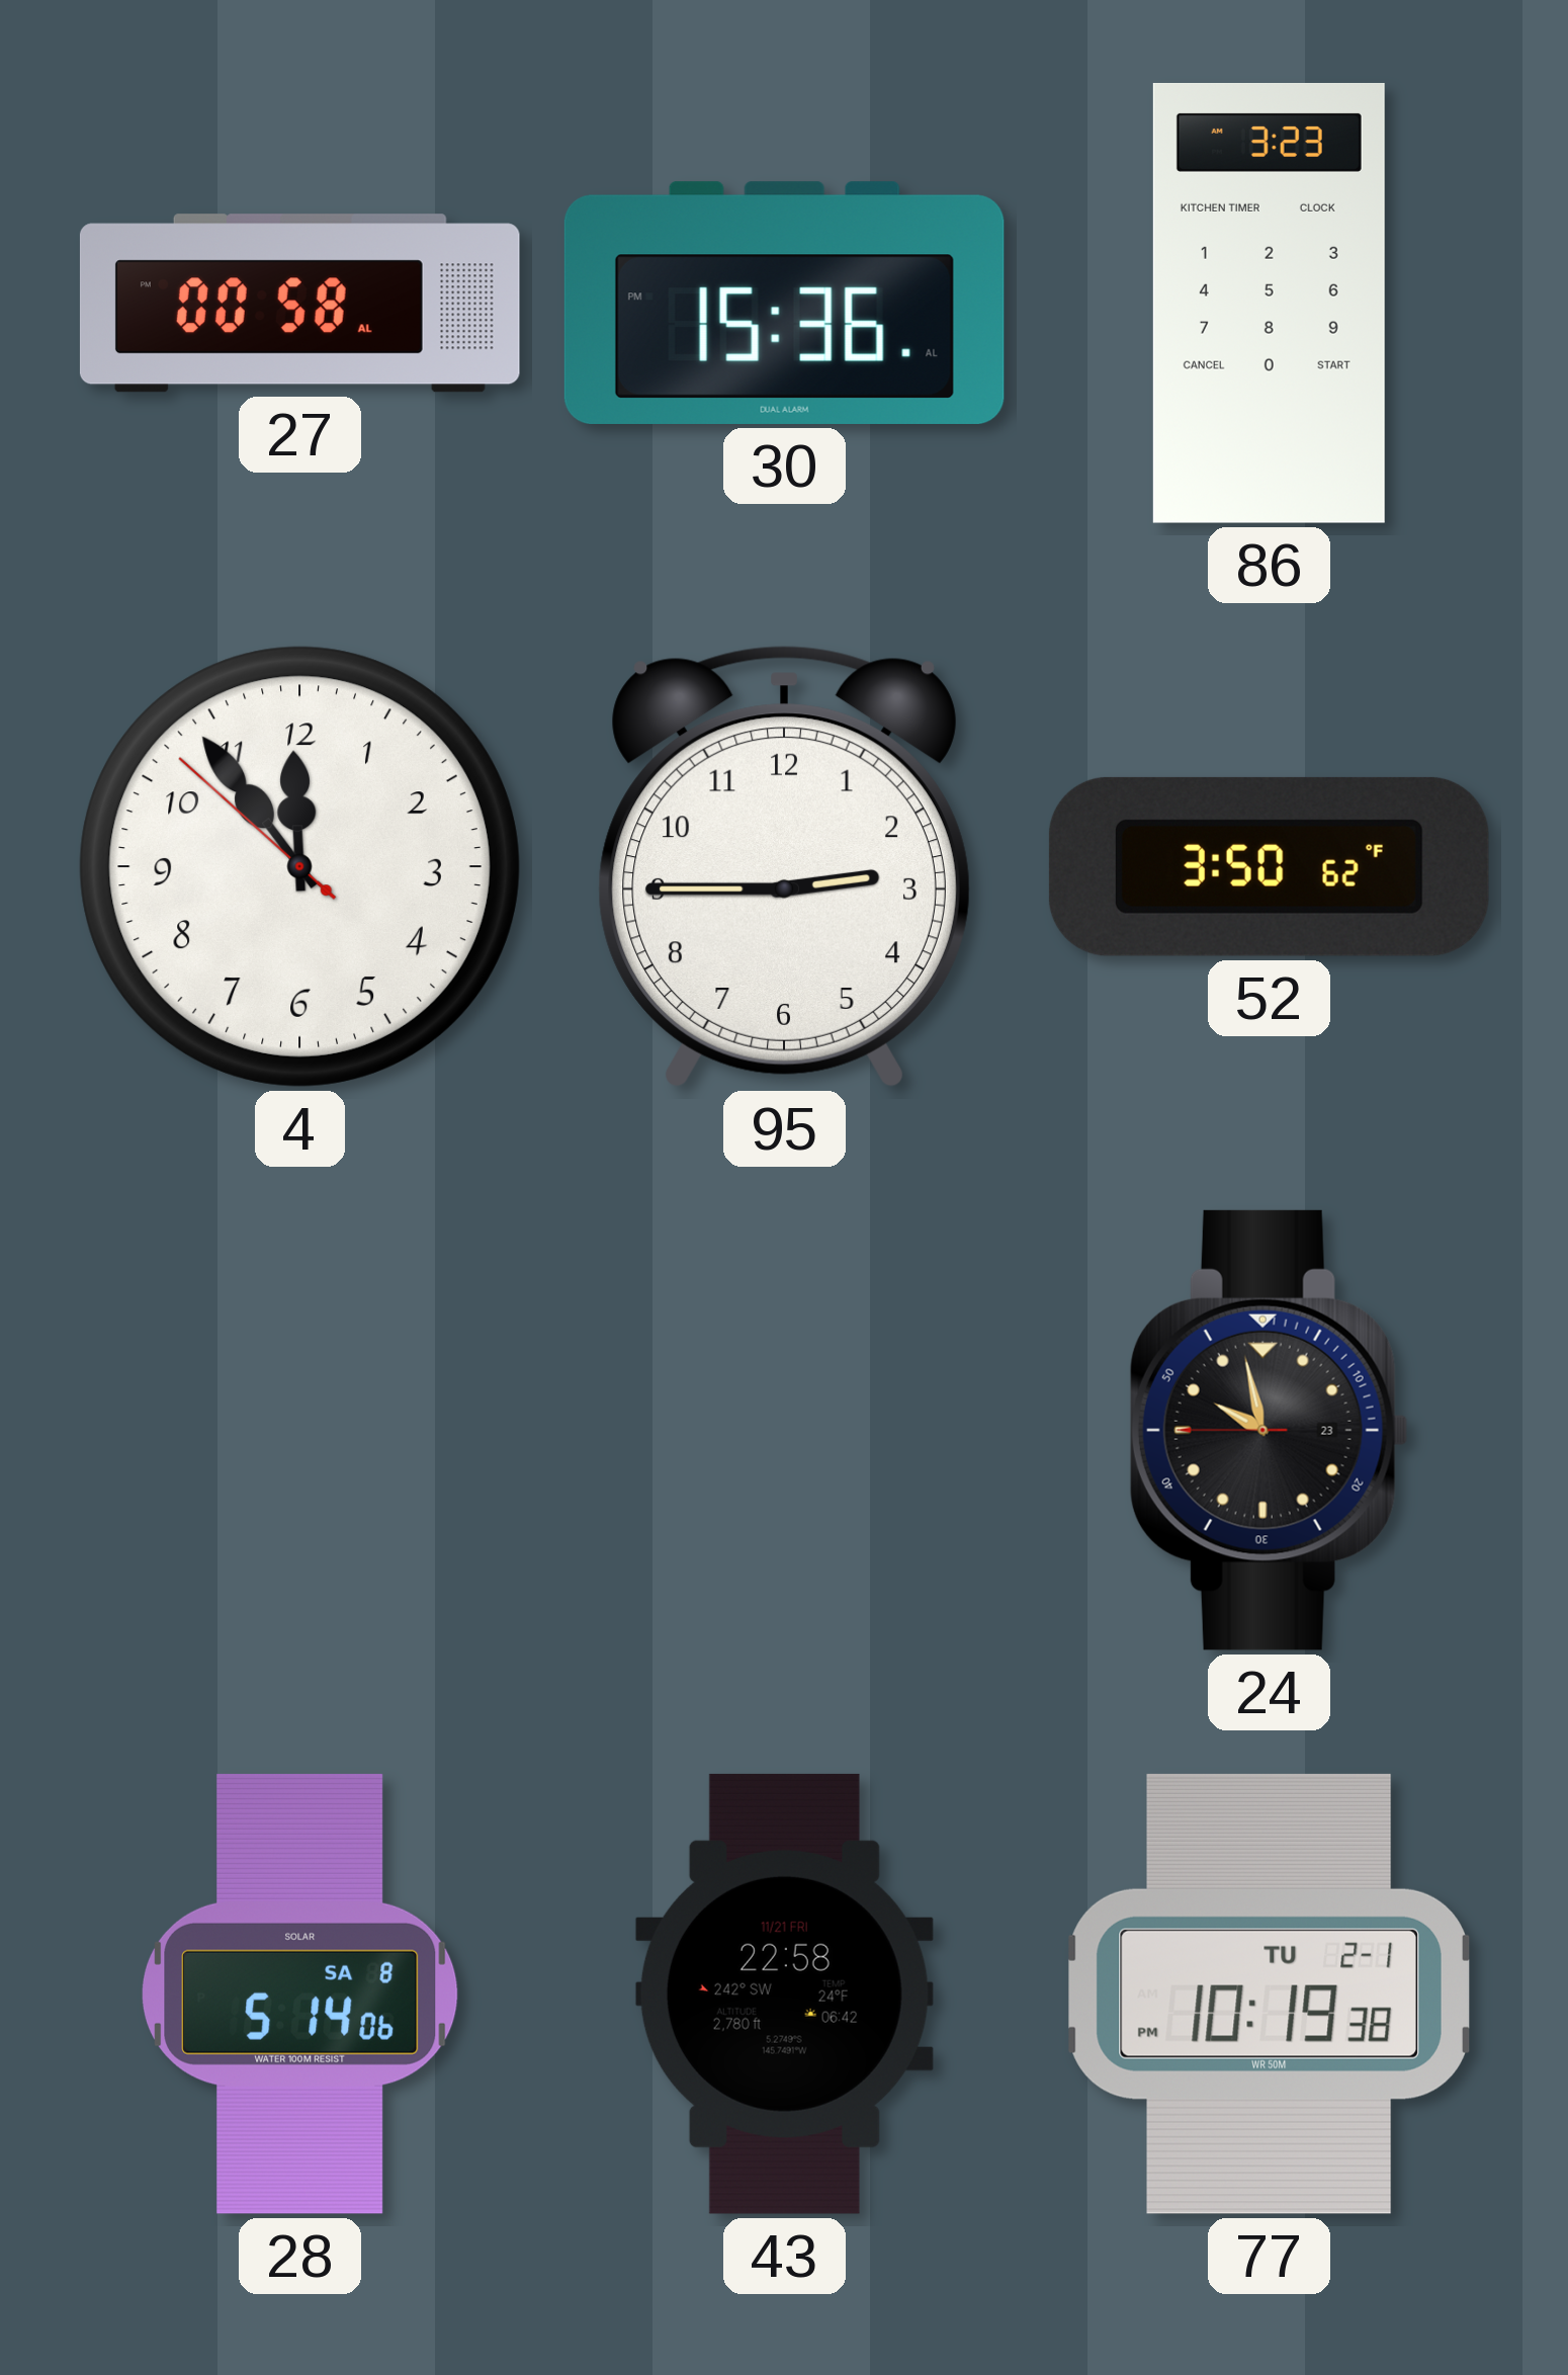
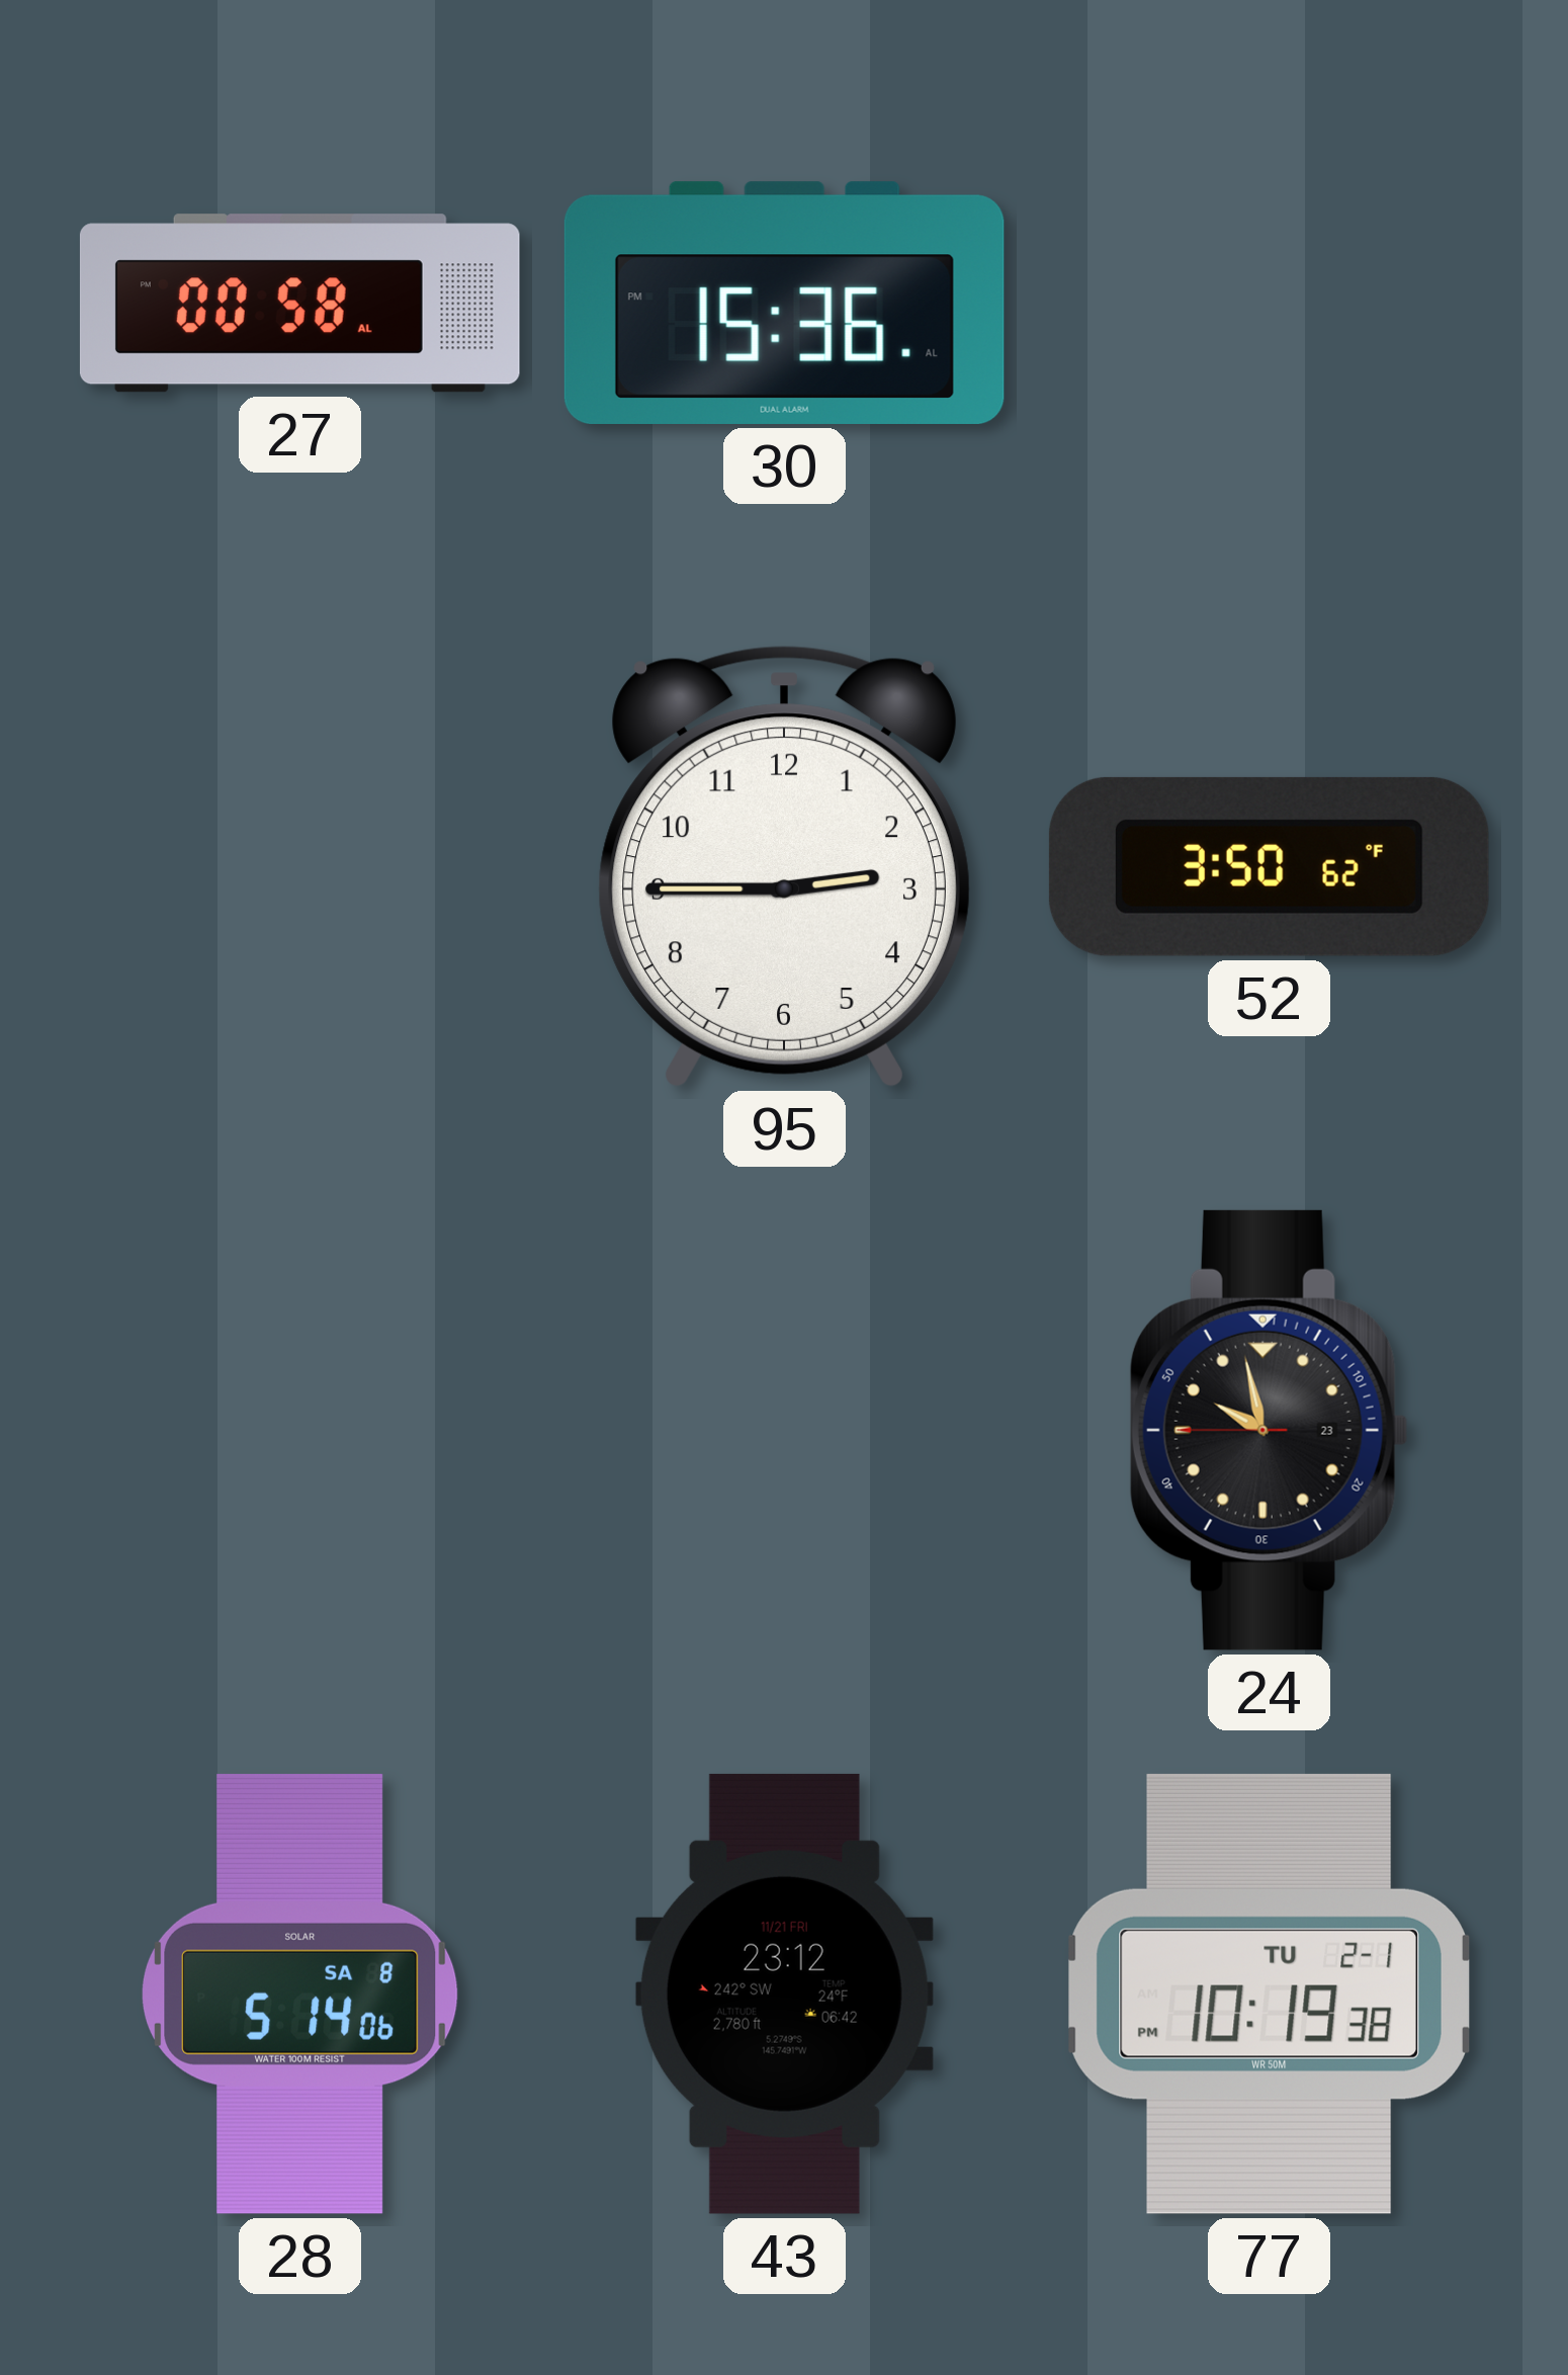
86: 3:23 -> none
4: 11:53 -> none
43: 22:58 -> 23:12
